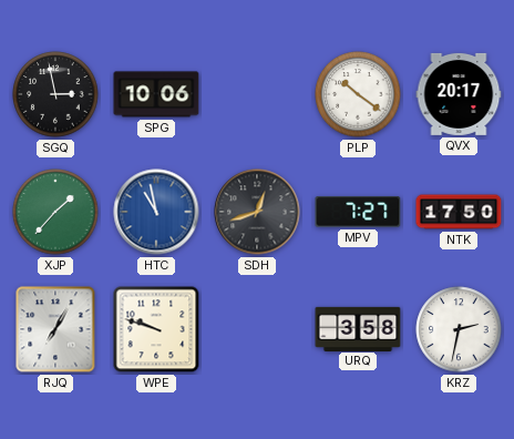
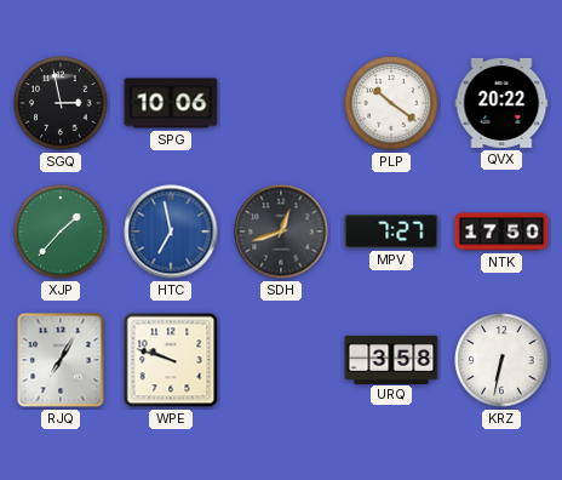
QVX: 20:17 -> 20:22
HTC: 10:58 -> 6:58
KRZ: 2:32 -> 6:32
